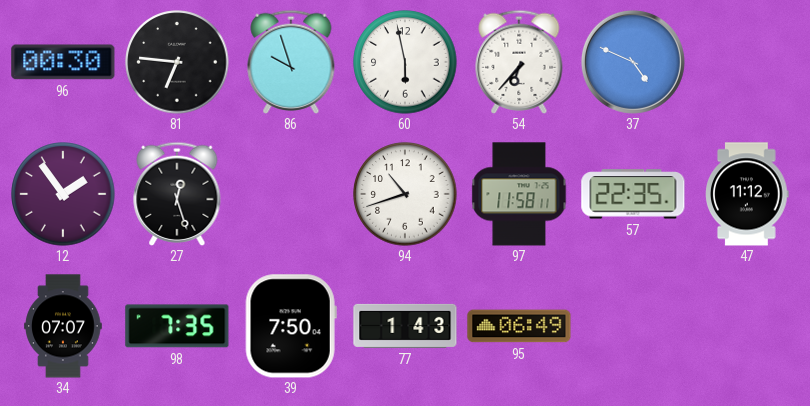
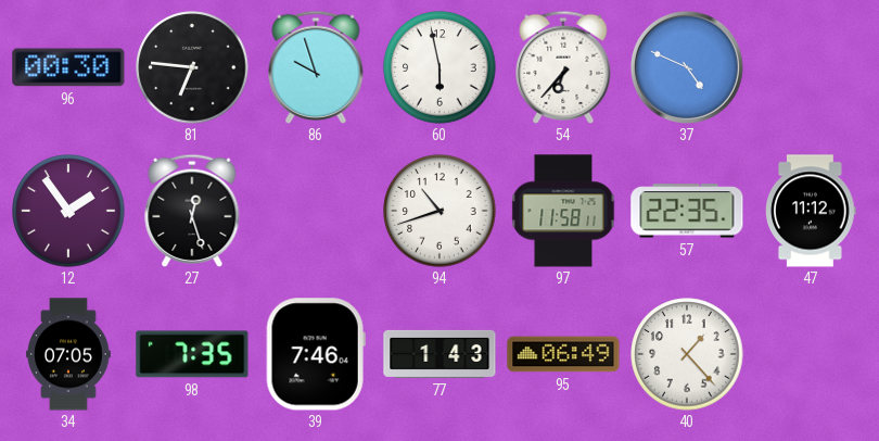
34: 07:07 -> 07:05
39: 7:50 -> 7:46
40: none -> 1:23
